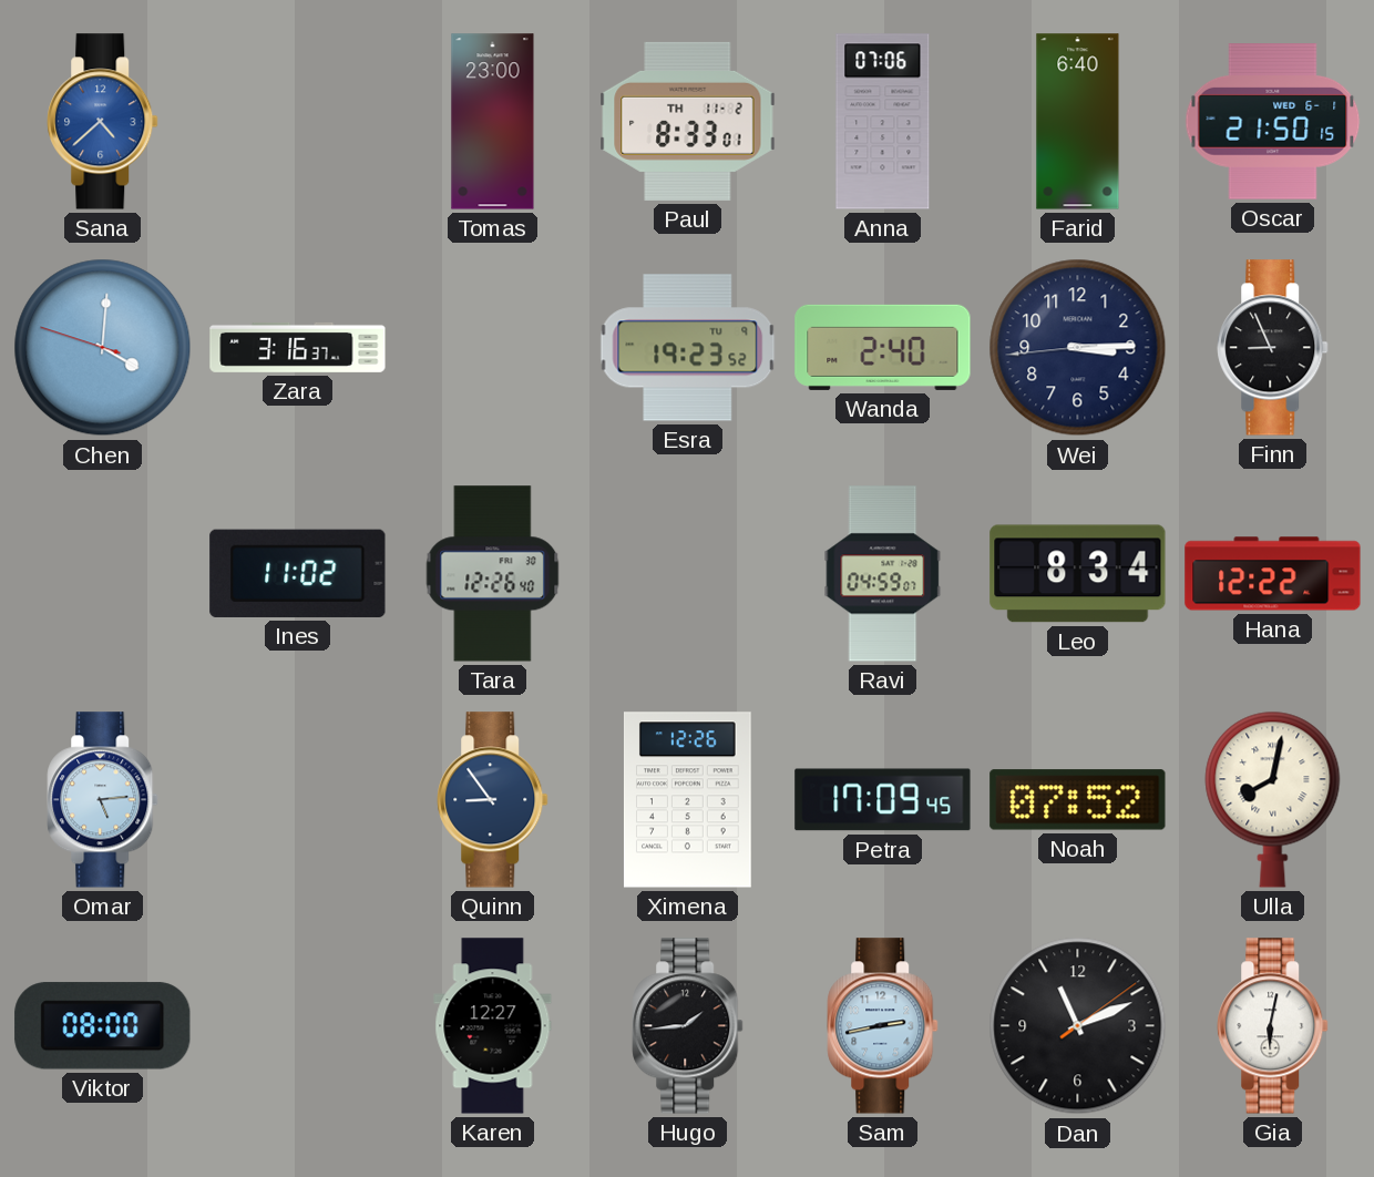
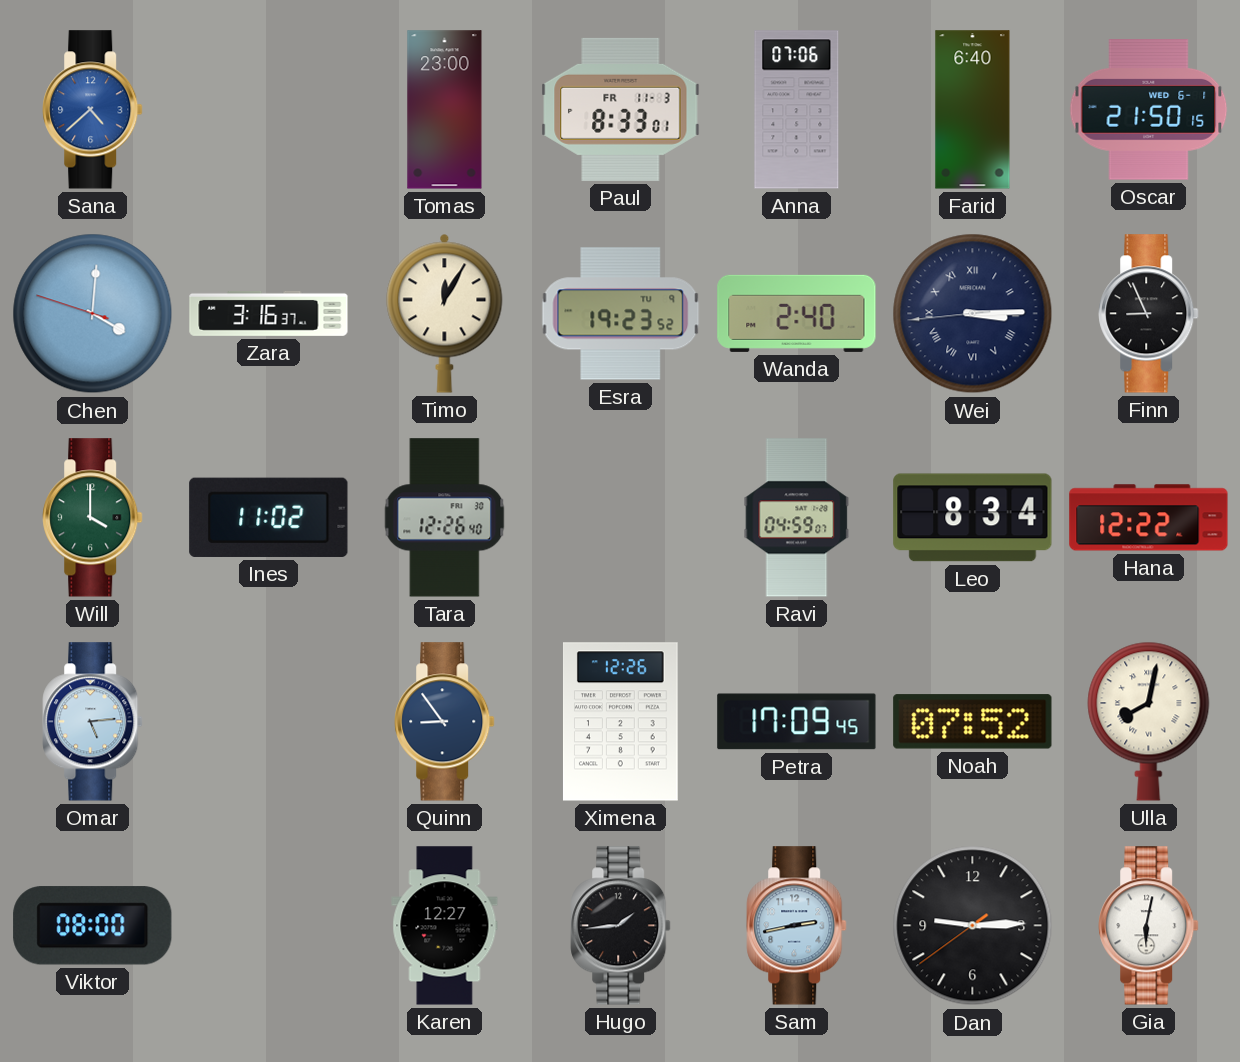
Paul date: TH 11-2 -> FR 11-3
Timo: none -> 12:05
Wei numerals: Arabic -> Roman
Will: none -> 4:00
Dan: 11:11 -> 9:14
